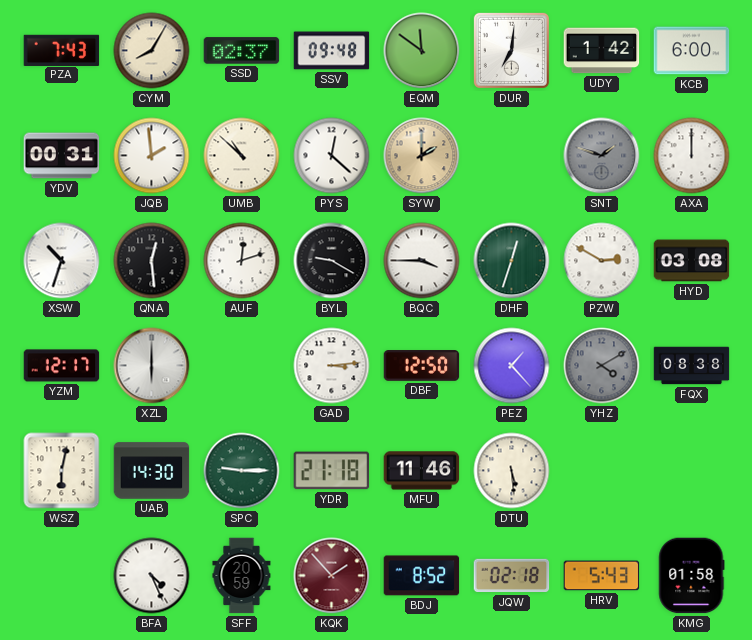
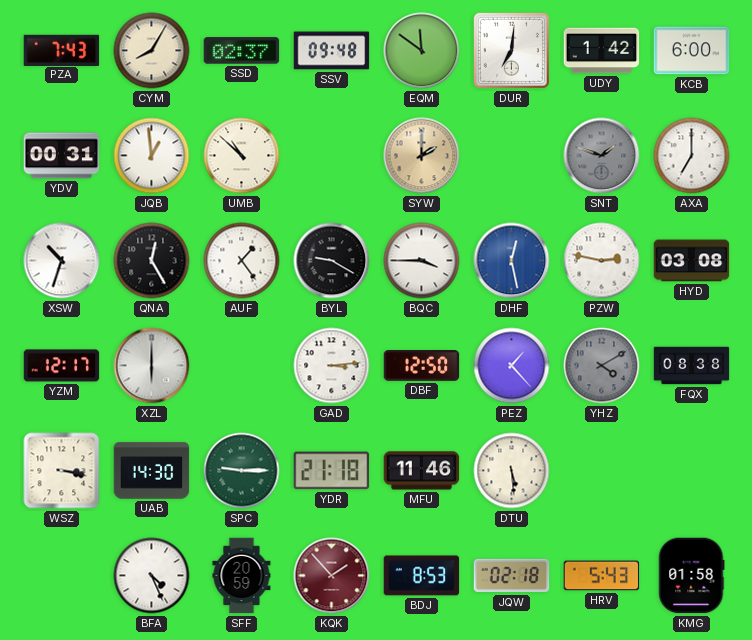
JQB: 1:59 -> 12:59
PYS: 12:22 -> none
AXA: 12:00 -> 7:00
QNA: 12:29 -> 12:25
AUF: 12:12 -> 1:24
DHF: 12:33 -> 12:28
DHF dial: green -> blue
PZW: 2:50 -> 2:47
WSZ: 6:02 -> 3:17
BDJ: 8:52 -> 8:53
